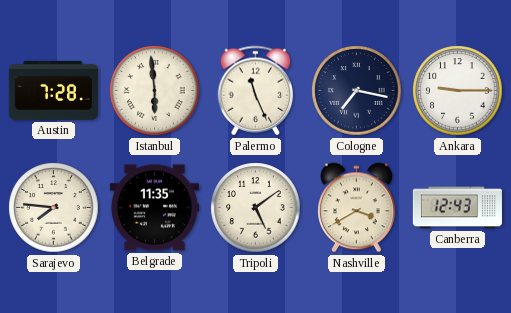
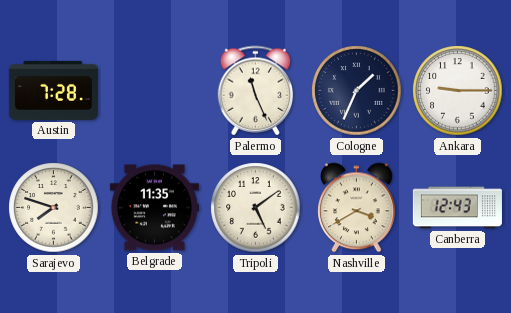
Istanbul: 5:59 -> none
Cologne: 7:17 -> 1:34
Sarajevo: 7:46 -> 7:48
